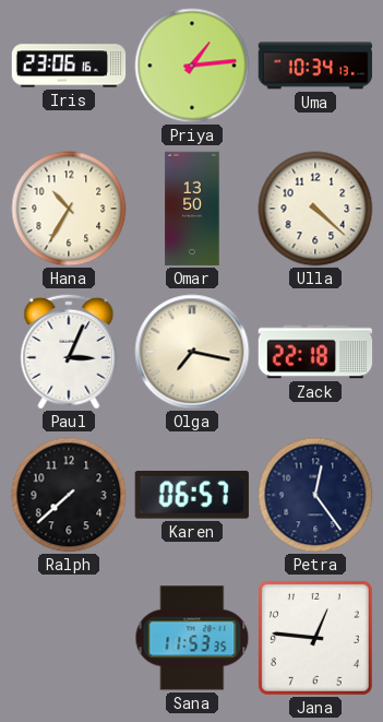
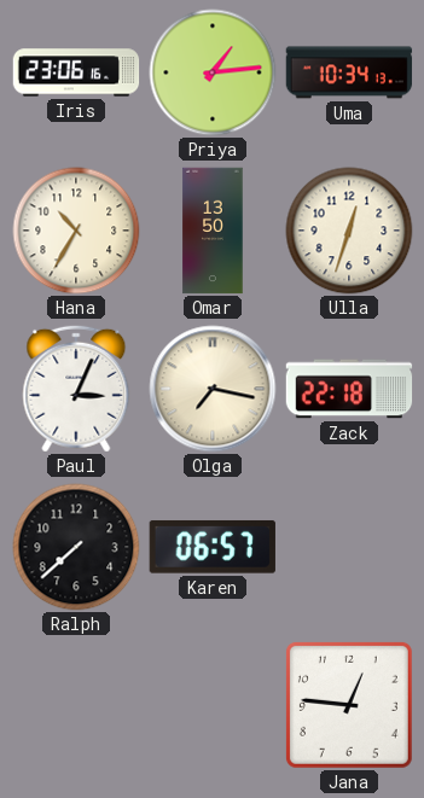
Ulla: 4:22 -> 12:33
Petra: 12:24 -> none
Sana: 11:53 -> none
